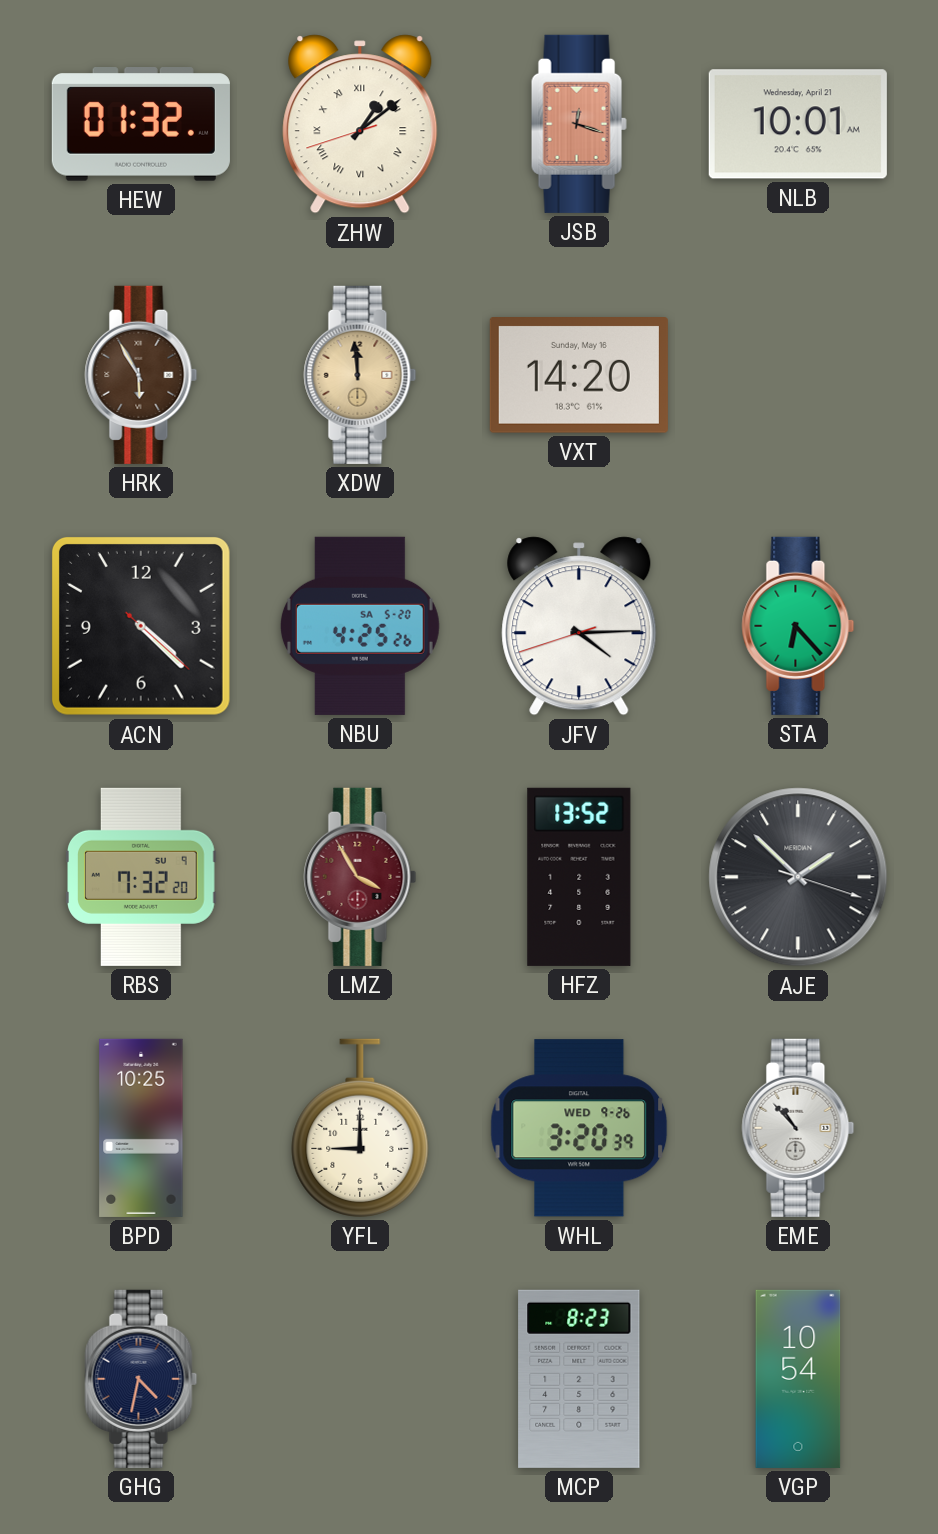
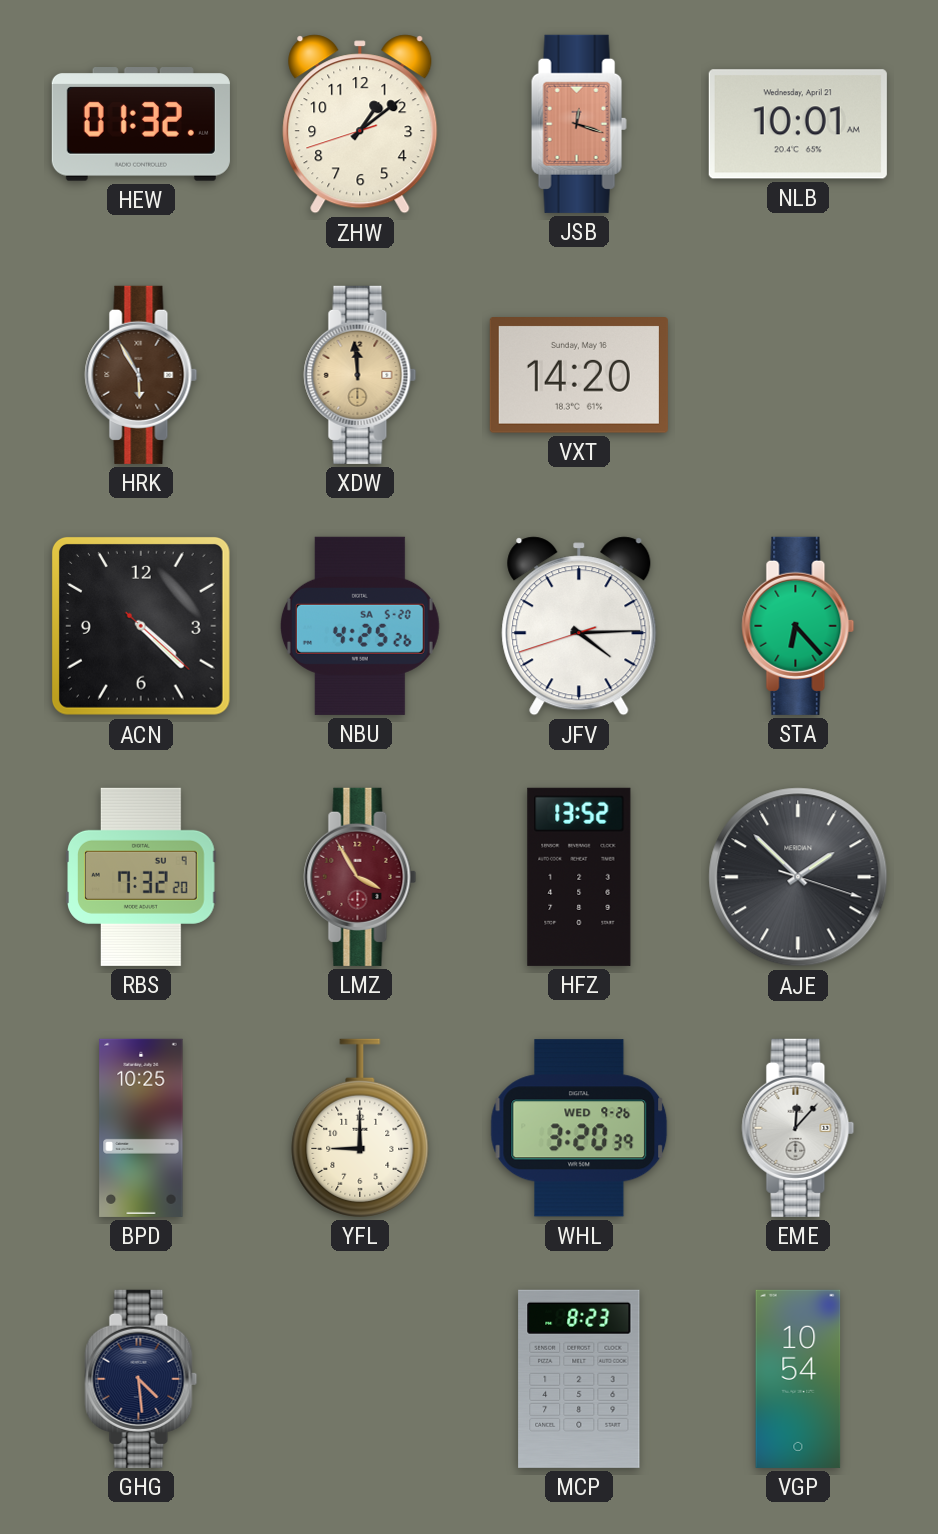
ZHW numerals: Roman -> Arabic
EME: 10:53 -> 12:07
GHG: 4:32 -> 4:29
